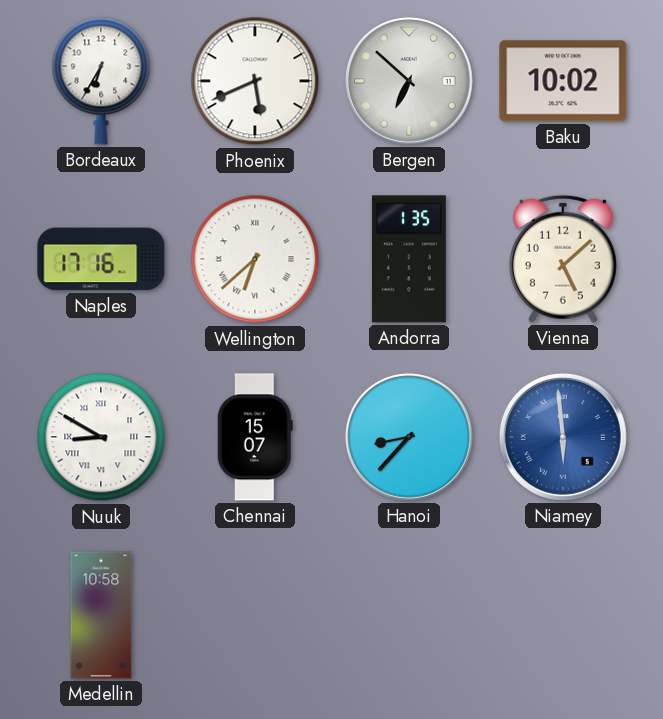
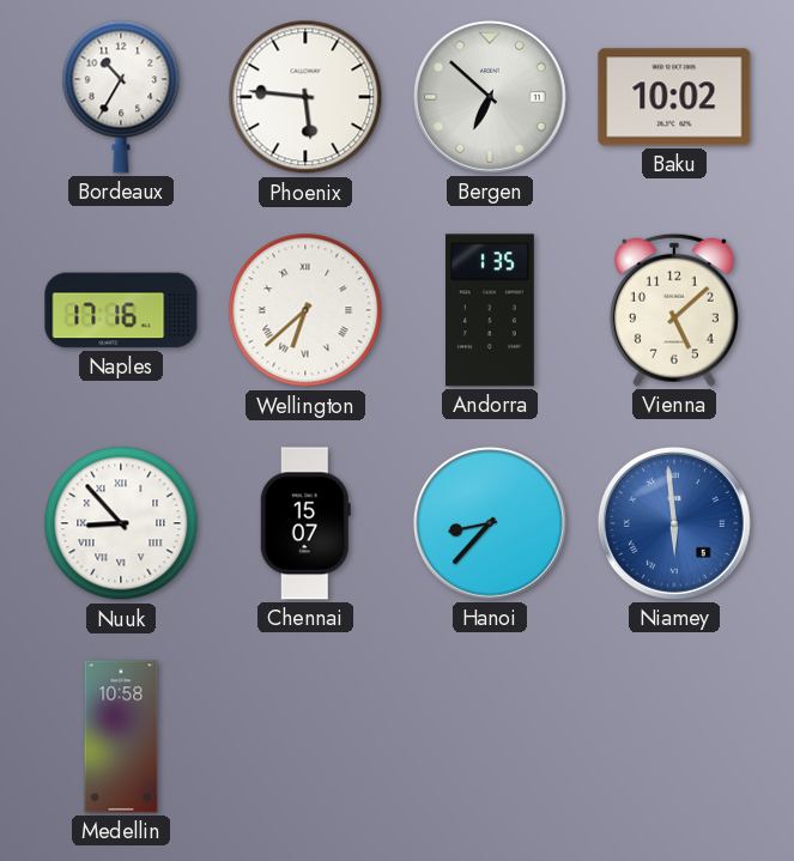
Bordeaux: 6:35 -> 10:35
Phoenix: 5:41 -> 5:46
Nuuk: 8:50 -> 8:53
